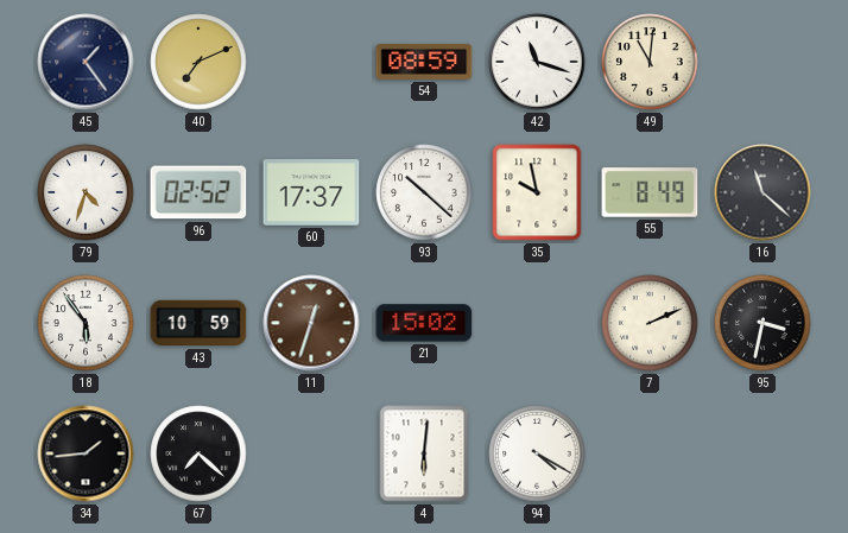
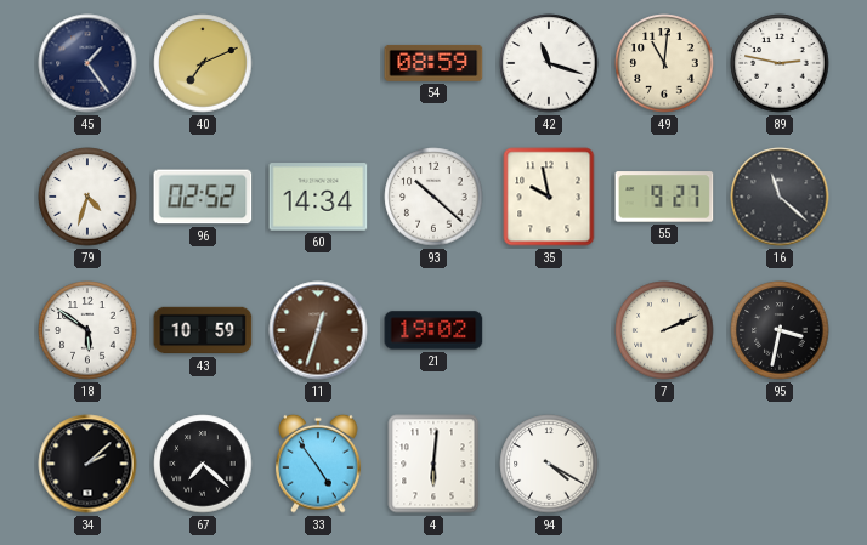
89: none -> 2:47
60: 17:37 -> 14:34
55: 8:49 -> 9:27
18: 5:54 -> 5:51
21: 15:02 -> 19:02
34: 1:44 -> 2:08
33: none -> 4:54
